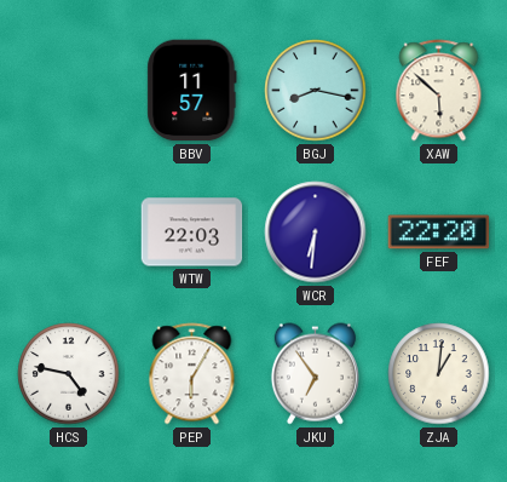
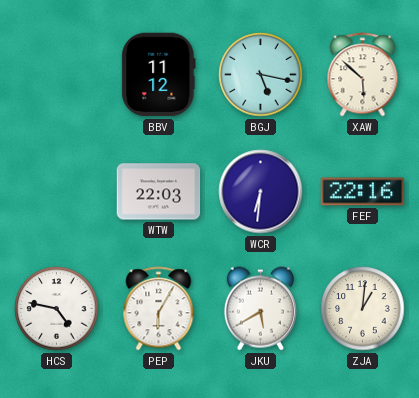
BBV: 11:57 -> 11:12
BGJ: 8:17 -> 5:17
FEF: 22:20 -> 22:16
JKU: 6:54 -> 5:40
